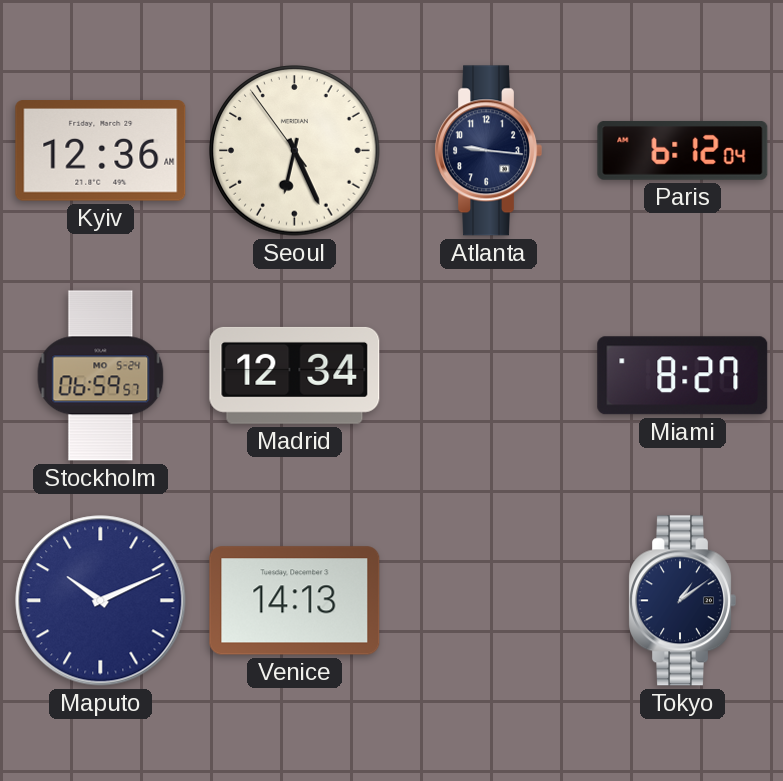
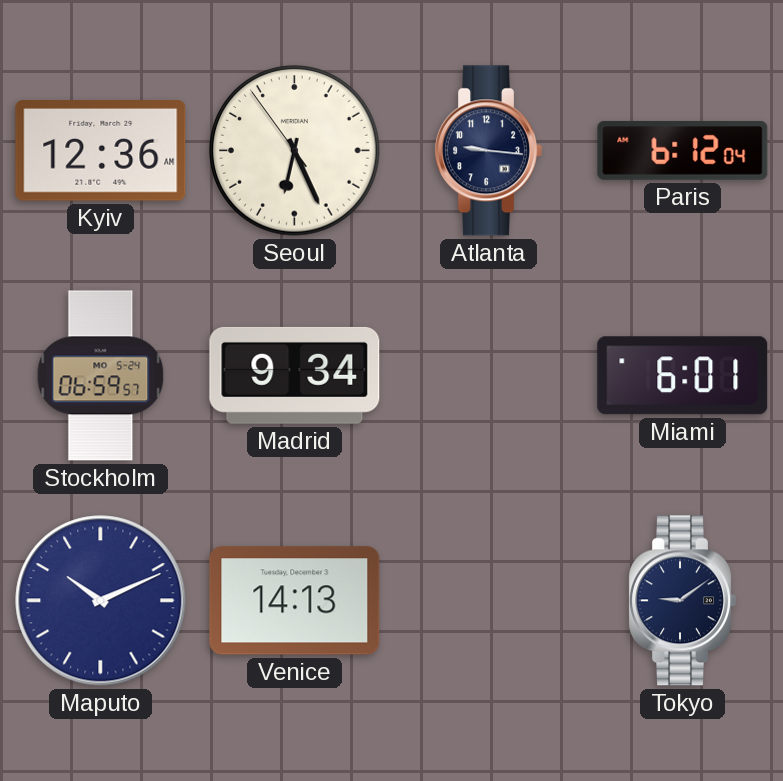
Madrid: 12:34 -> 9:34
Miami: 8:27 -> 6:01
Tokyo: 1:09 -> 9:09
